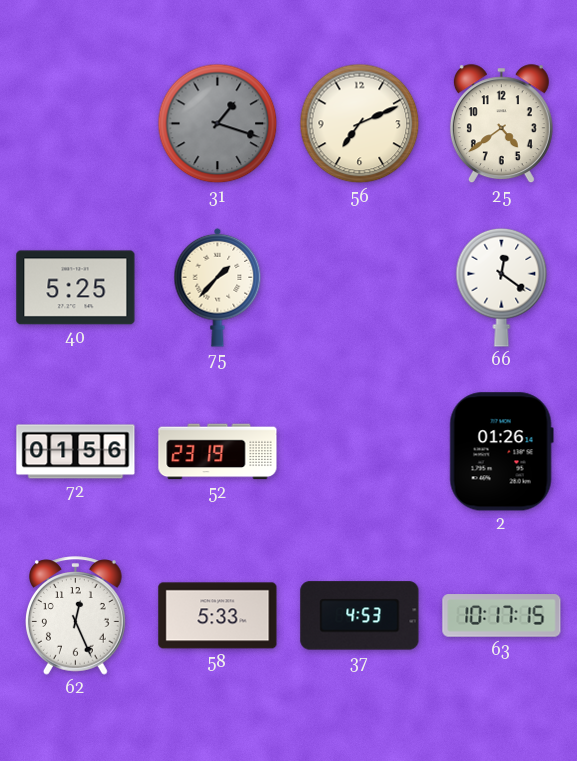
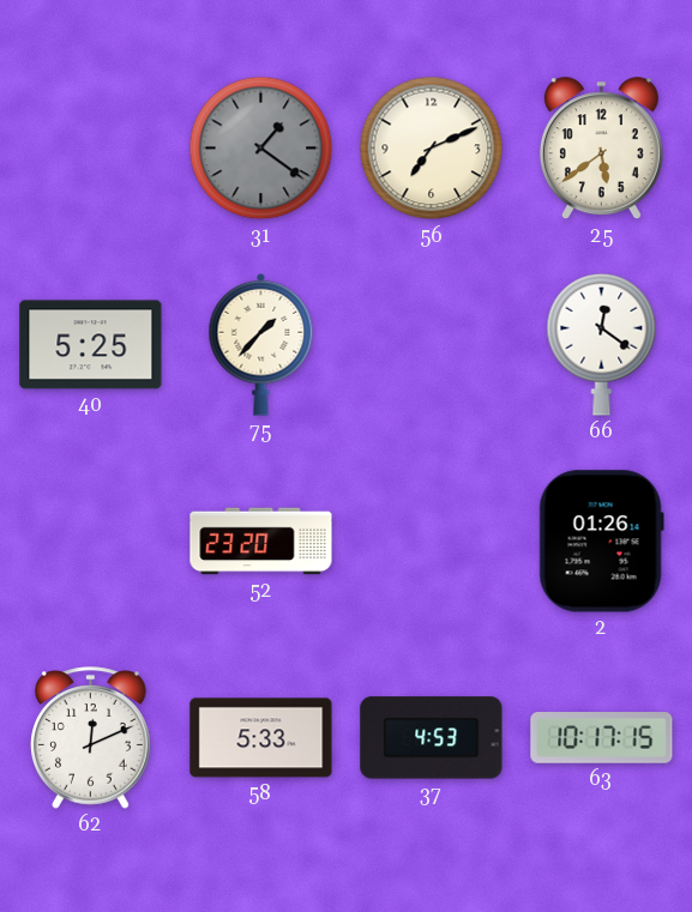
31: 1:18 -> 1:21
25: 4:39 -> 5:39
72: 01:56 -> none
52: 23:19 -> 23:20
62: 12:26 -> 12:11
